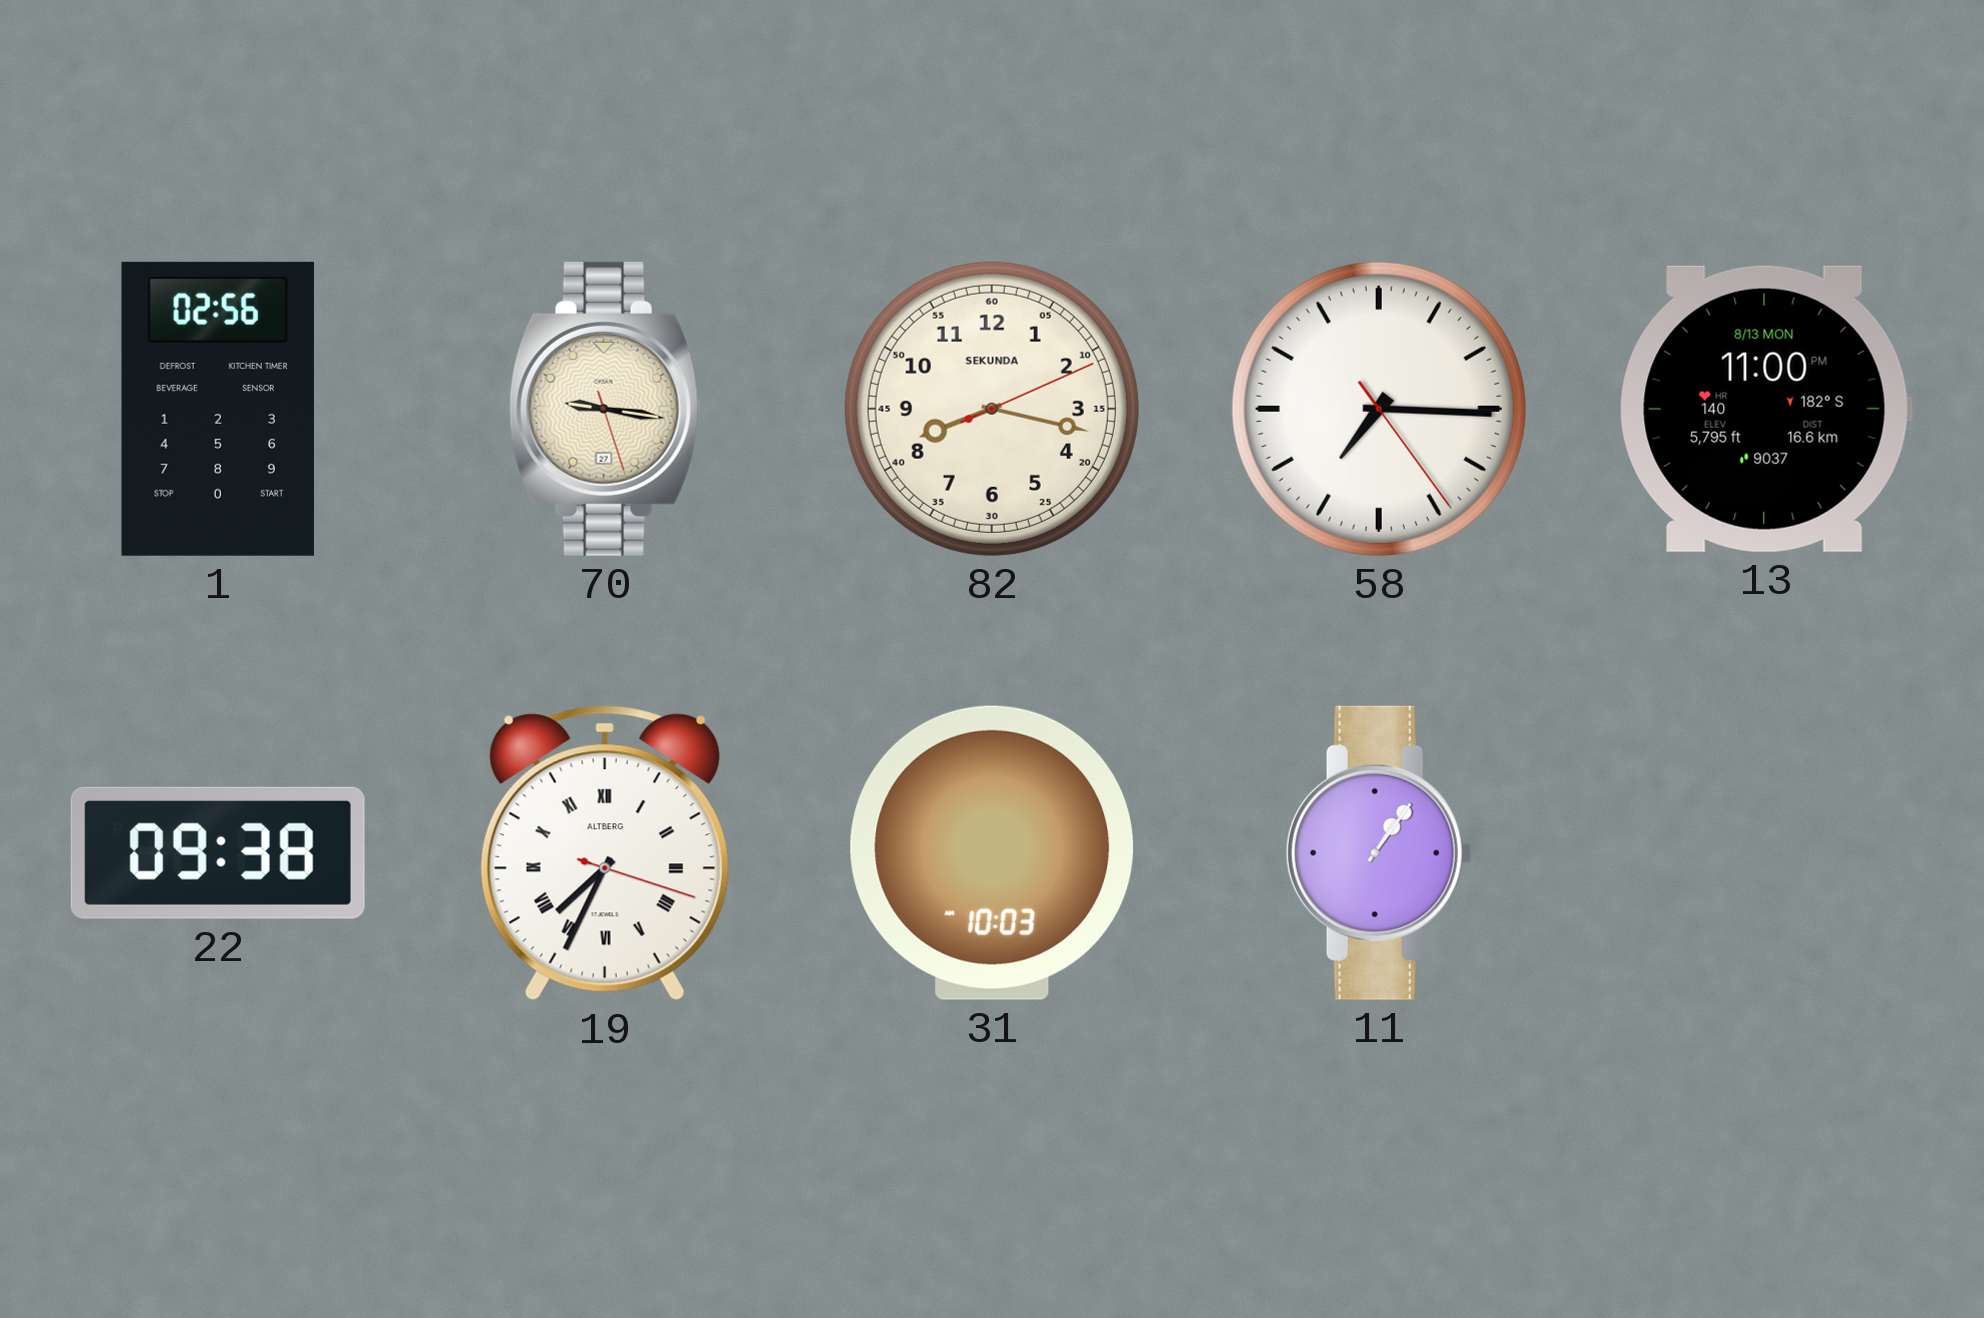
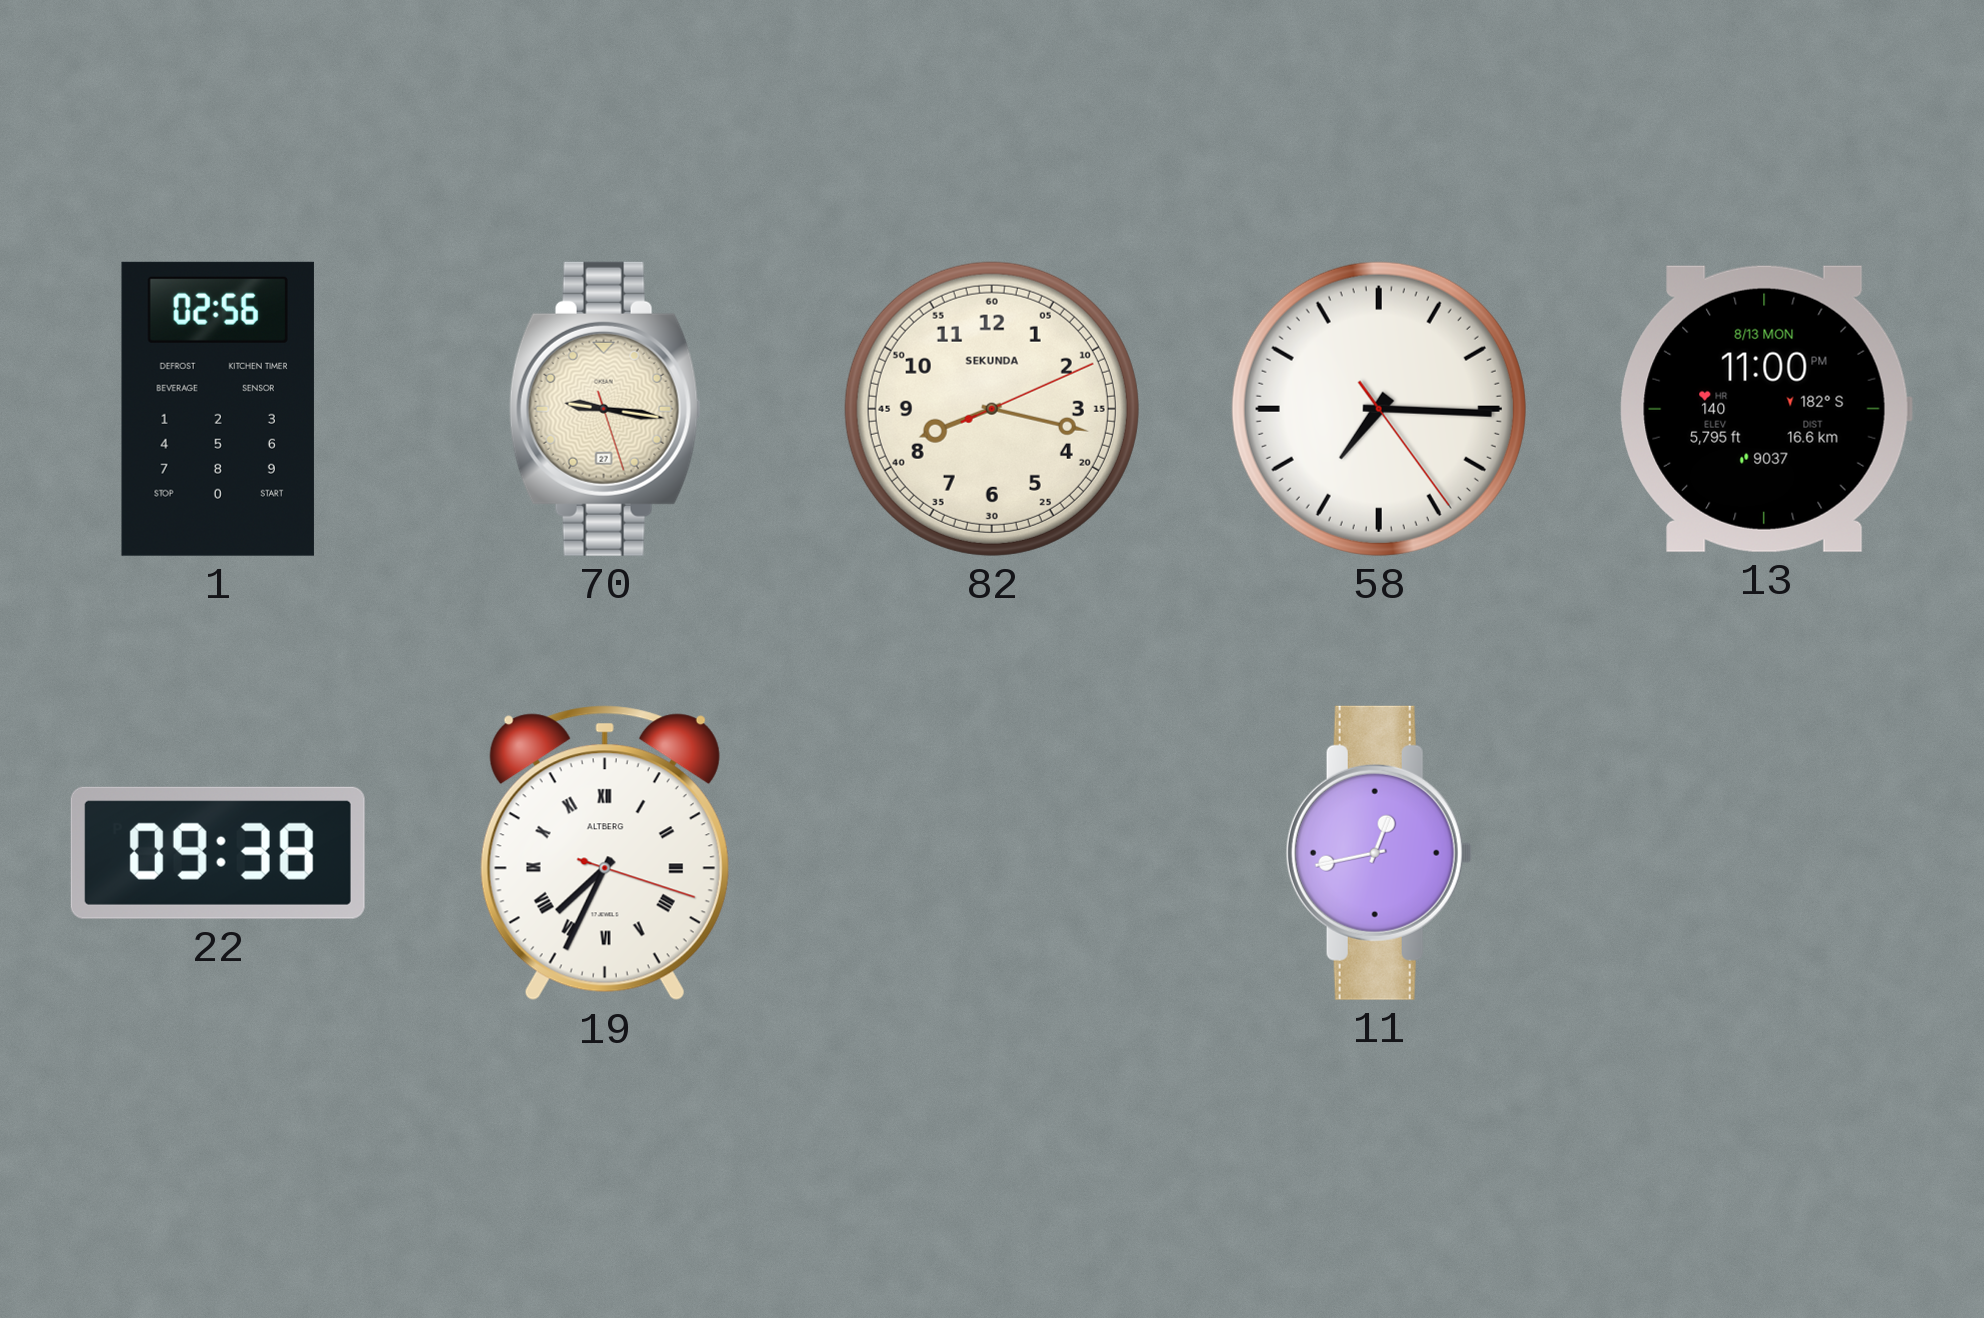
31: 10:03 -> none
11: 1:06 -> 12:43
